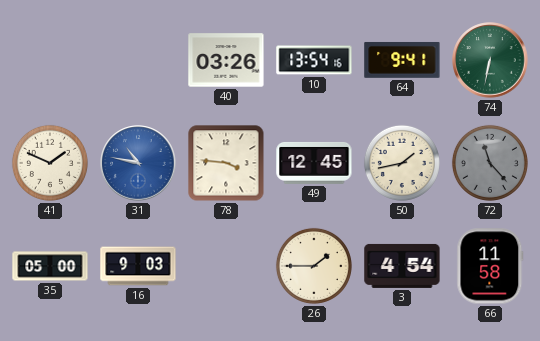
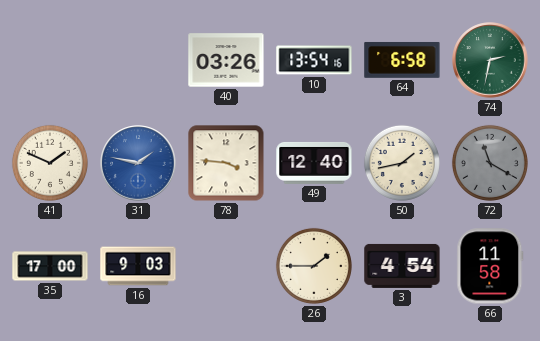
64: 9:41 -> 6:58
74: 6:32 -> 2:32
31: 10:47 -> 1:47
49: 12:45 -> 12:40
72: 11:23 -> 11:20
35: 05:00 -> 17:00
